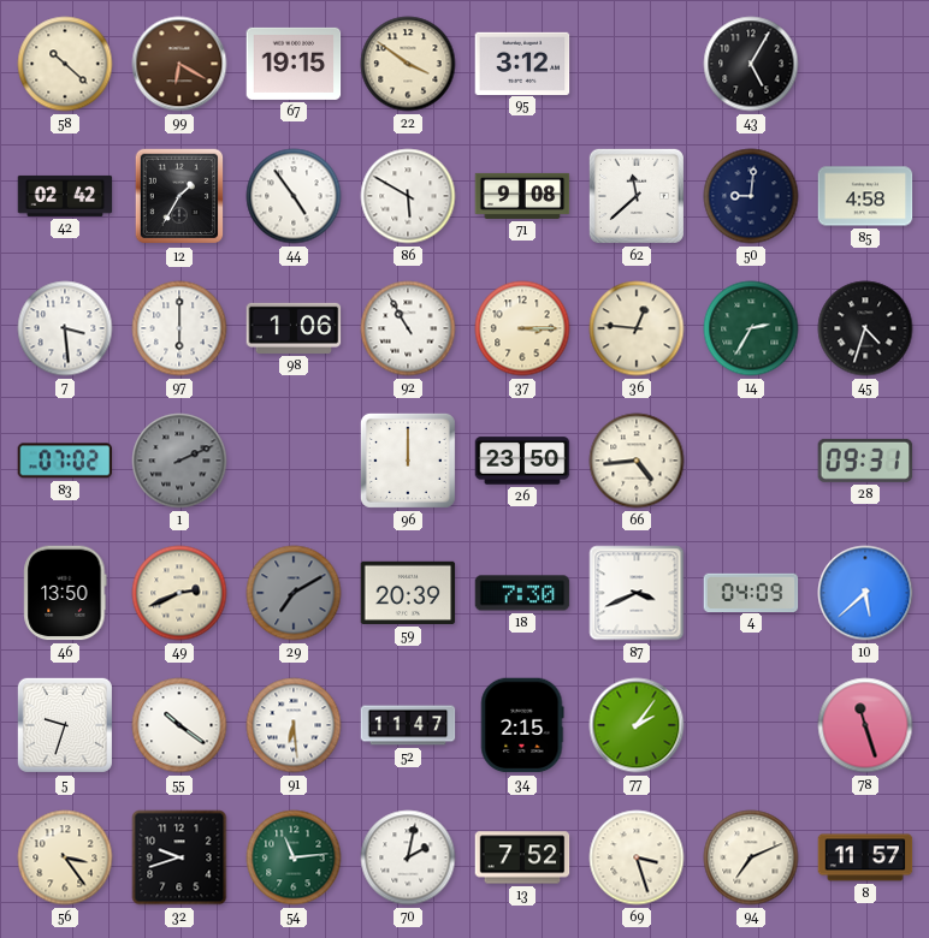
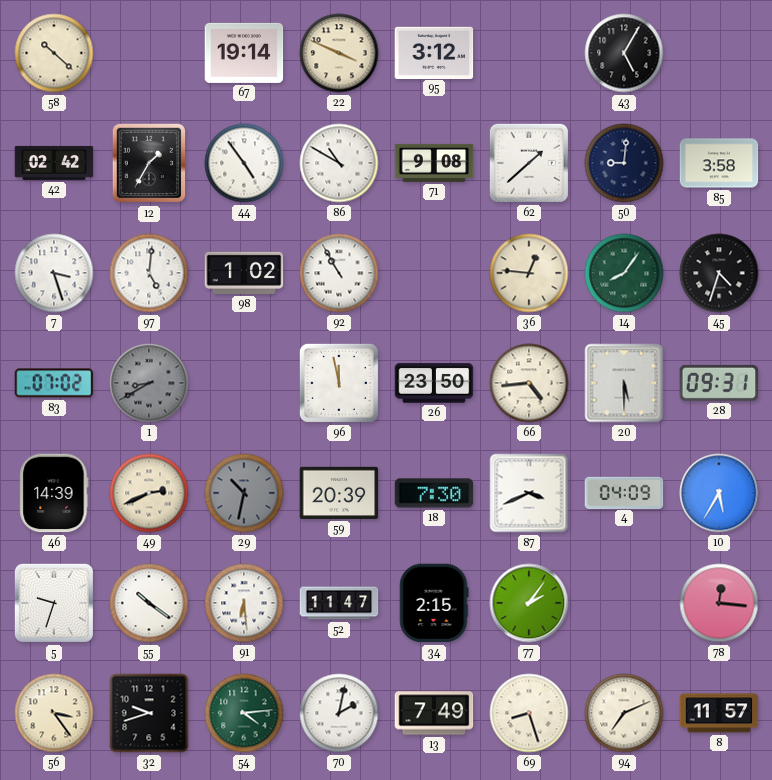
99: 6:20 -> none
67: 19:15 -> 19:14
22: 3:51 -> 3:49
86: 5:50 -> 10:50
62: 11:38 -> 1:38
85: 4:58 -> 3:58
7: 3:29 -> 3:27
97: 6:00 -> 5:01
98: 1:06 -> 1:02
37: 3:15 -> none
14: 2:35 -> 8:06
1: 2:11 -> 8:40
96: 12:00 -> 11:58
20: none -> 5:30
46: 13:50 -> 14:39
29: 7:10 -> 10:32
10: 5:38 -> 5:35
78: 11:27 -> 12:16
54: 11:14 -> 4:14
13: 7:52 -> 7:49
69: 3:27 -> 8:27
